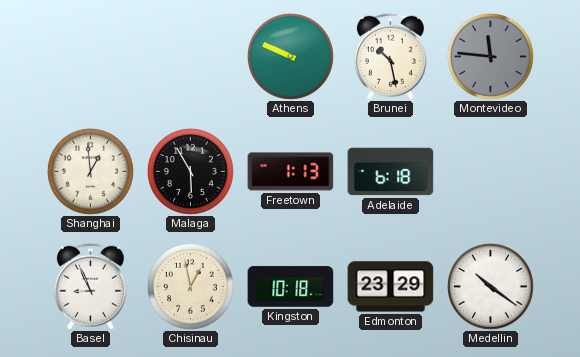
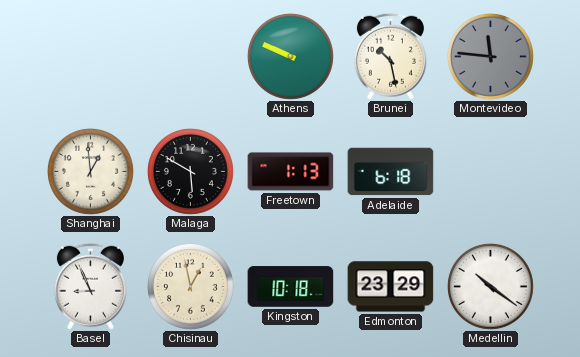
Malaga: 5:55 -> 5:50
